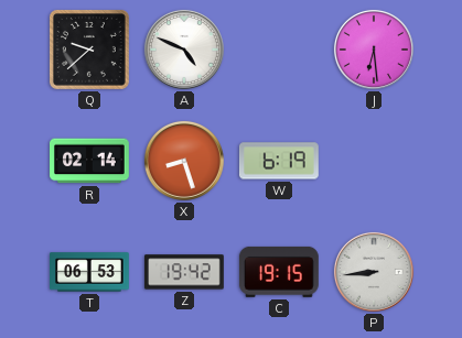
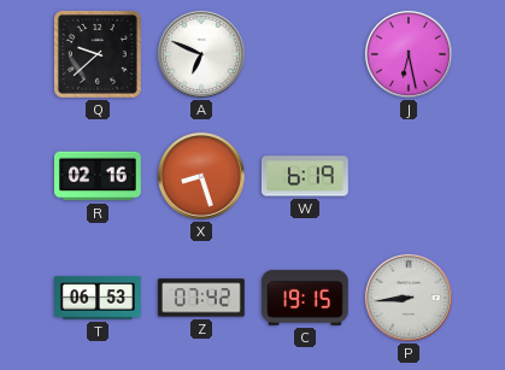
A: 4:49 -> 6:49
J: 6:29 -> 6:28
R: 02:14 -> 02:16
Z: 19:42 -> 07:42
